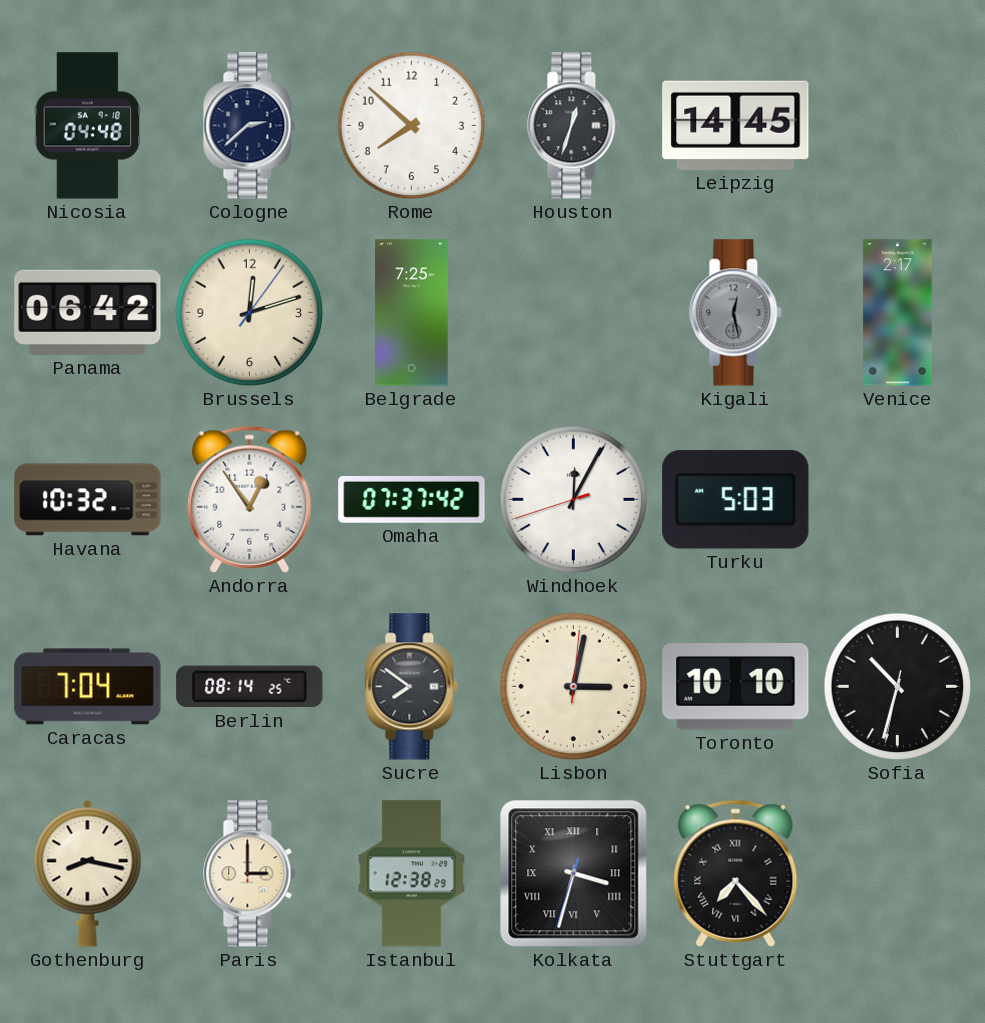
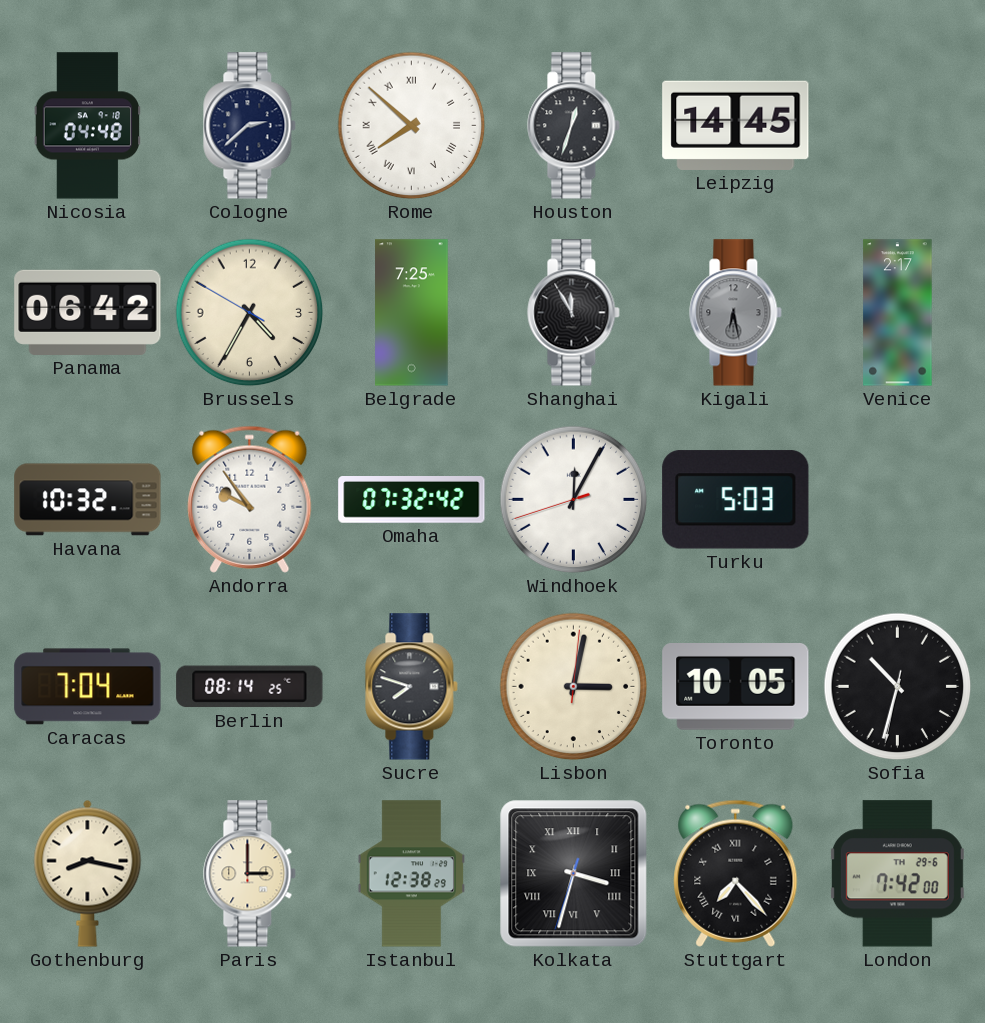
Rome numerals: Arabic -> Roman
Brussels: 12:12 -> 4:34
Shanghai: none -> 11:55
Kigali: 12:28 -> 6:28
Andorra: 12:54 -> 9:54
Omaha: 07:37 -> 07:32
Sucre: 7:51 -> 7:48
Toronto: 10:10 -> 10:05
London: none -> 7:42
